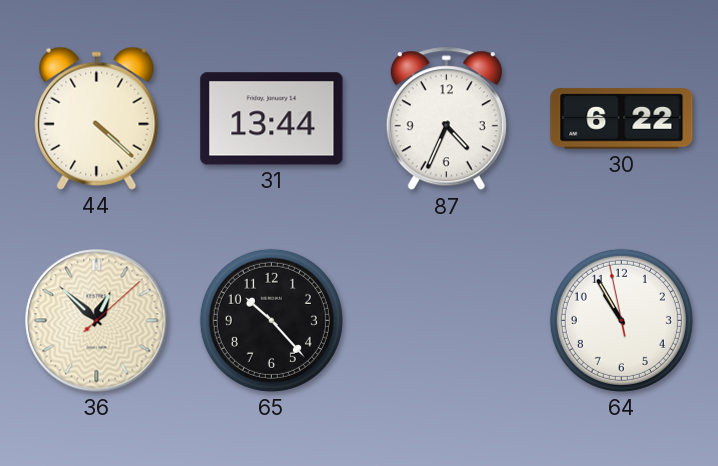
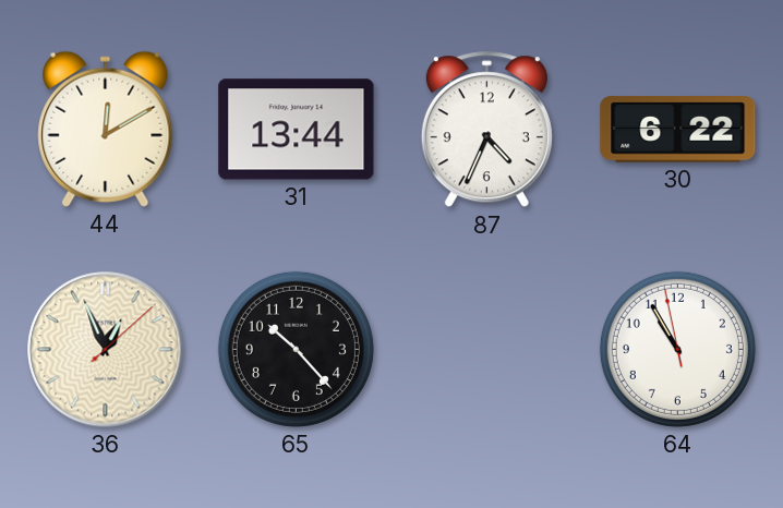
44: 4:22 -> 12:10
36: 12:52 -> 12:56
